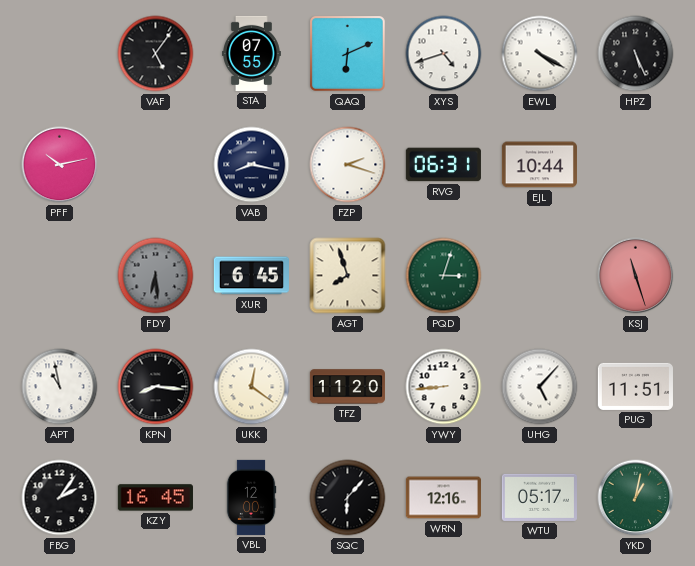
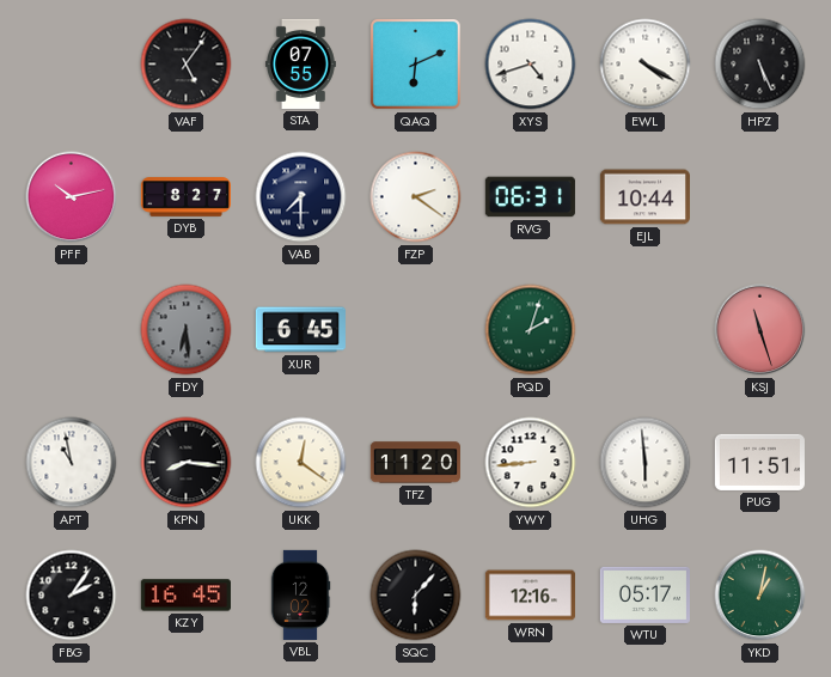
DYB: none -> 8:27
VAB: 8:17 -> 7:30
FZP: 2:18 -> 2:21
AGT: 7:57 -> none
PQD: 3:03 -> 2:03
UHG: 5:07 -> 5:59
VBL: 12:00 -> 12:02
